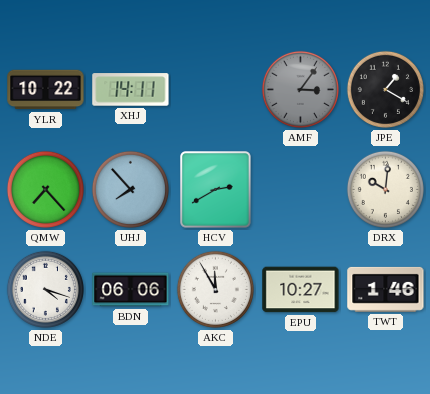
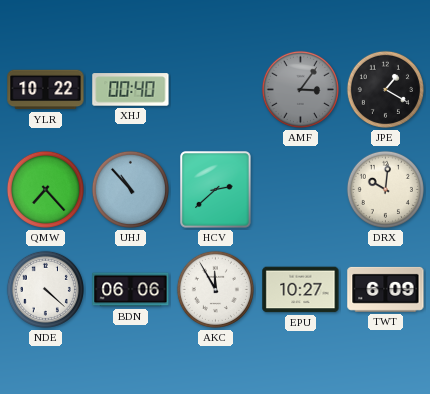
XHJ: 14:11 -> 00:40
UHJ: 7:53 -> 10:53
HCV: 2:40 -> 2:38
NDE: 4:18 -> 4:22
TWT: 1:46 -> 6:09
